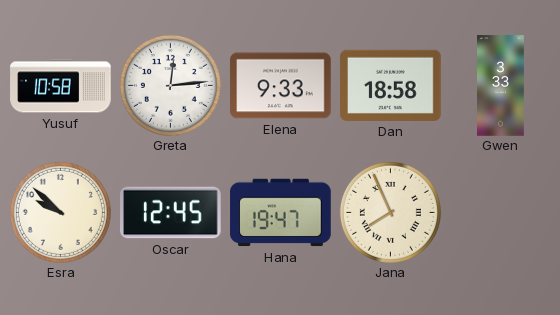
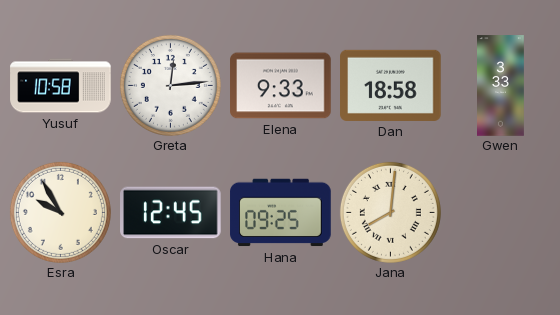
Esra: 9:52 -> 9:55
Hana: 19:47 -> 09:25
Jana: 7:56 -> 8:01
